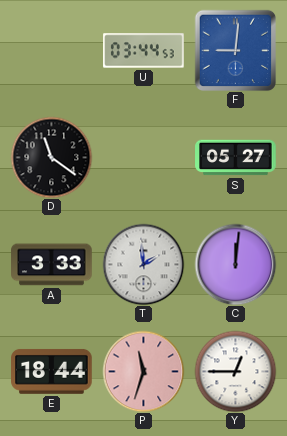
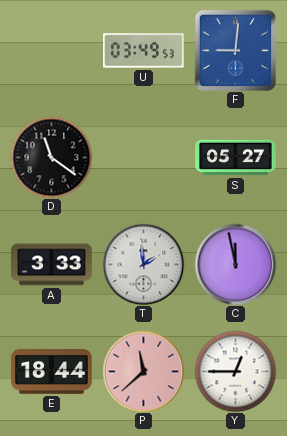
U: 03:44 -> 03:49
C: 12:01 -> 11:58
P: 11:33 -> 11:38
